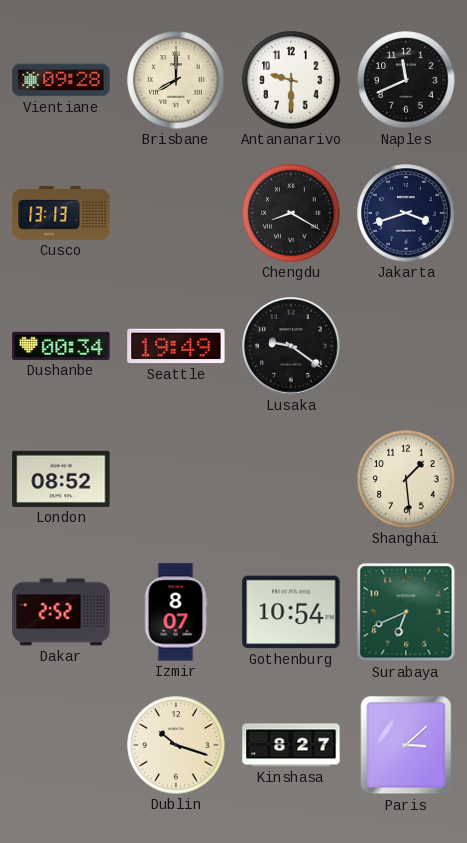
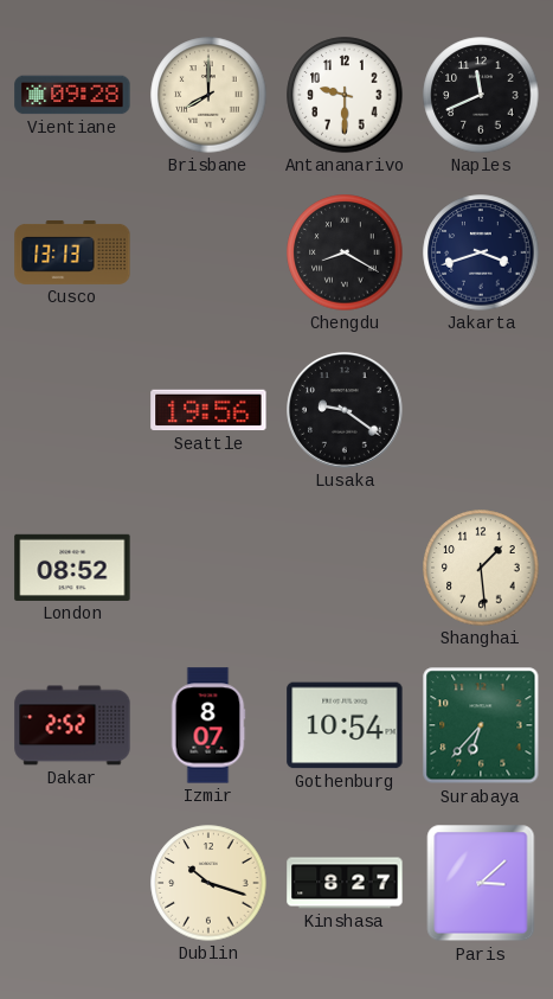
Dushanbe: 00:34 -> none
Seattle: 19:49 -> 19:56
Surabaya: 6:41 -> 6:37
